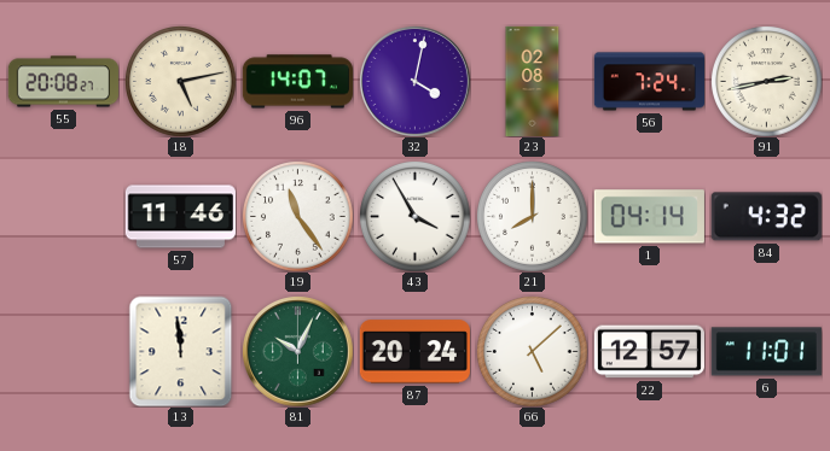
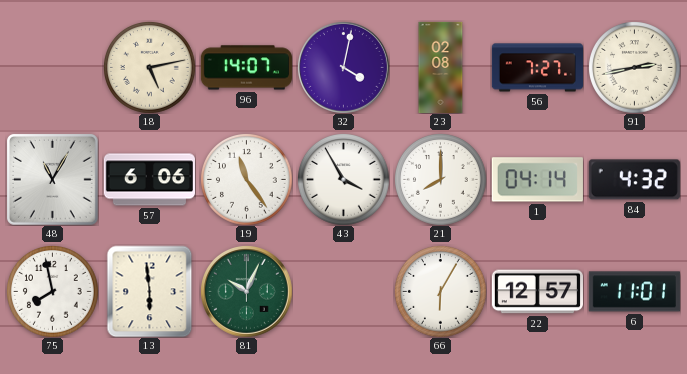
55: 20:08 -> none
56: 7:24 -> 7:27
48: none -> 11:05
57: 11:46 -> 6:06
75: none -> 7:58
13: 11:59 -> 5:59
87: 20:24 -> none
66: 5:08 -> 6:05
